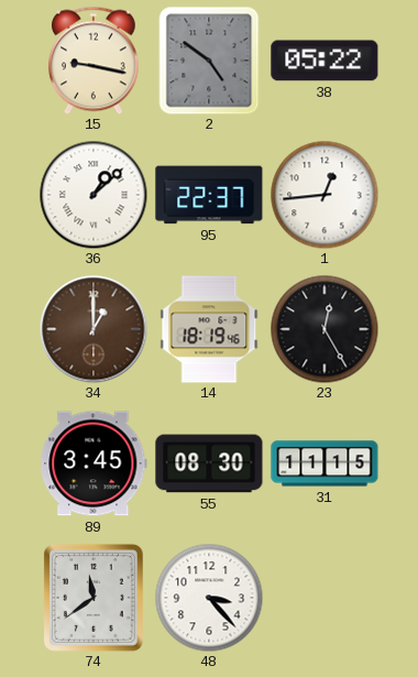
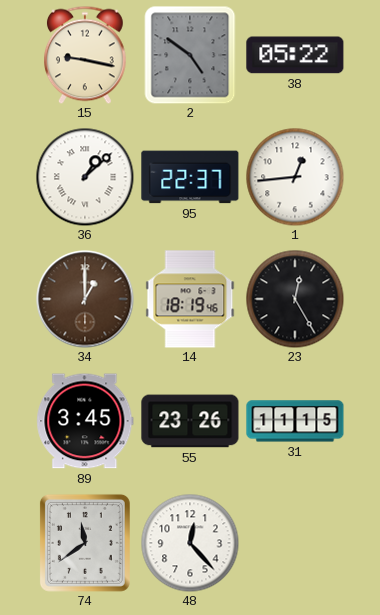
55: 08:30 -> 23:26
48: 3:23 -> 12:23
